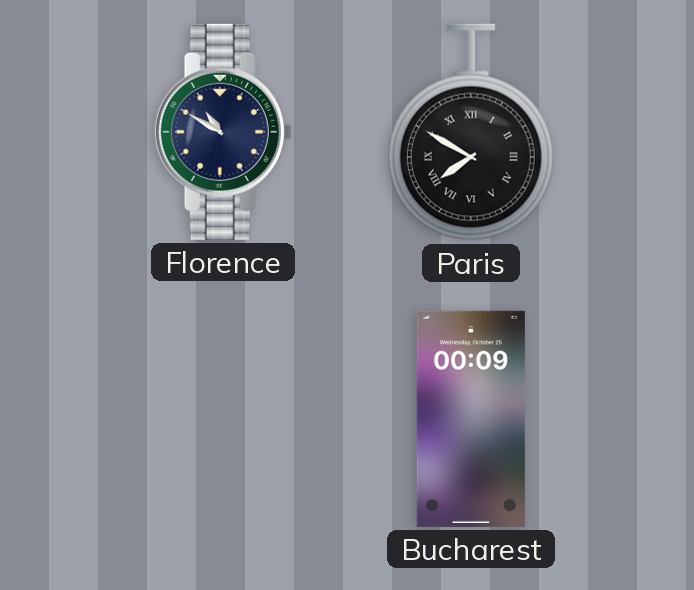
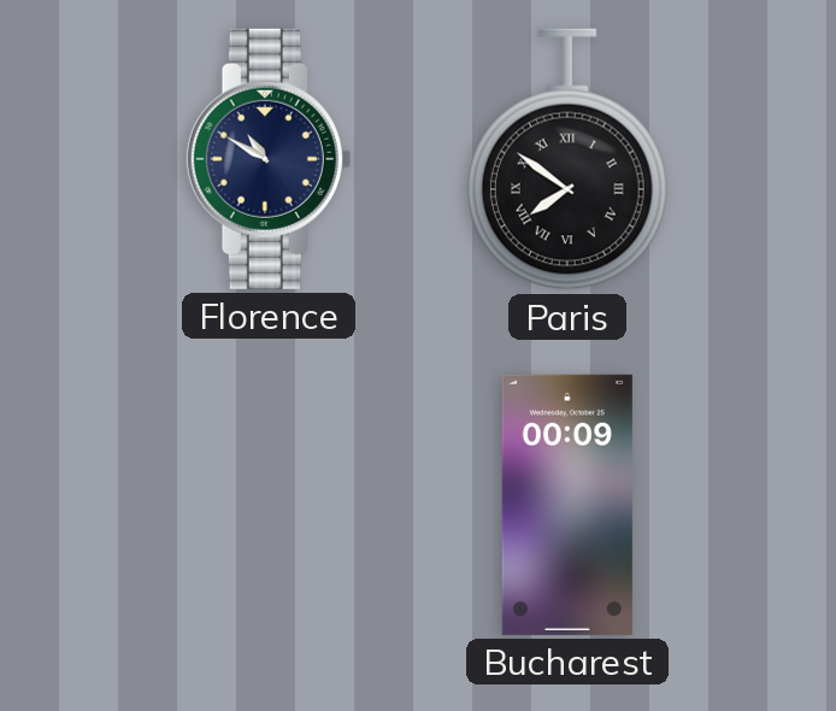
Paris: 7:50 -> 7:51
